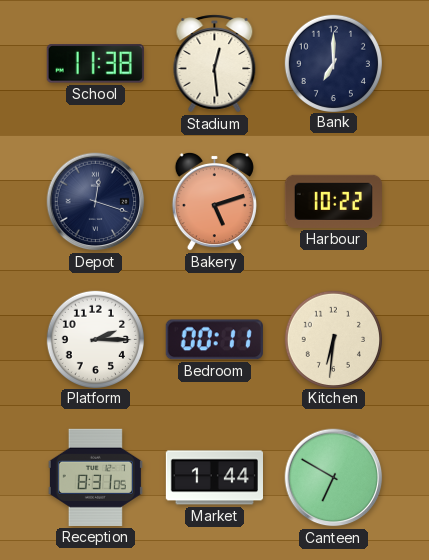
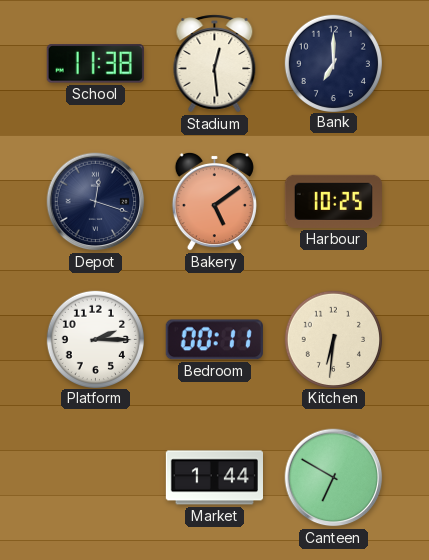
Bakery: 5:12 -> 5:09
Harbour: 10:22 -> 10:25
Reception: 8:31 -> none
